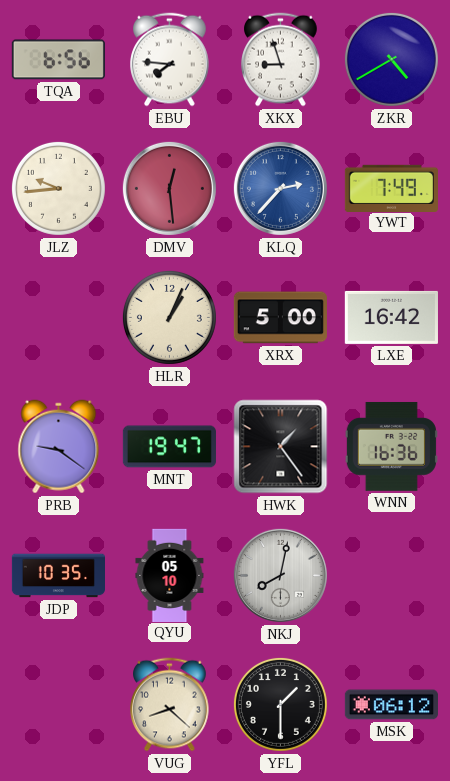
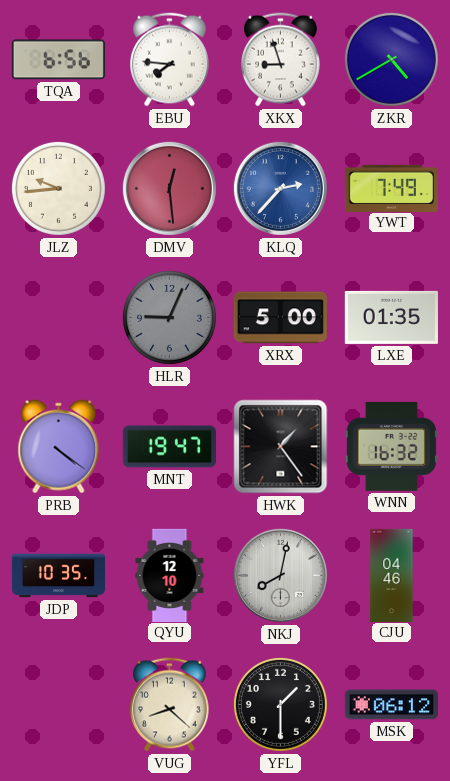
HLR: 1:04 -> 9:04
HLR dial: cream -> grey
LXE: 16:42 -> 01:35
PRB: 9:21 -> 4:21
WNN: 16:36 -> 16:32
QYU: 05:10 -> 12:10
CJU: none -> 04:46
